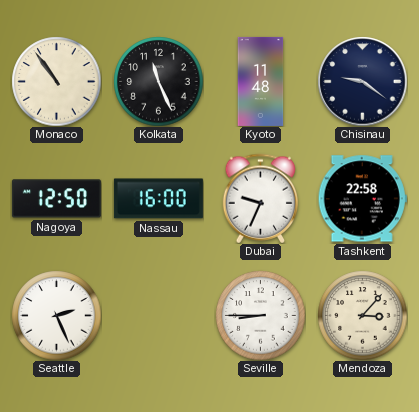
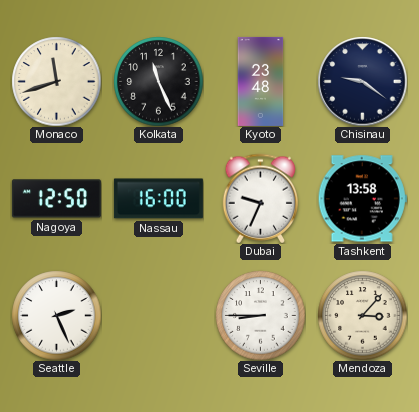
Monaco: 10:54 -> 11:42
Kyoto: 11:48 -> 23:48
Tashkent: 22:58 -> 13:58
